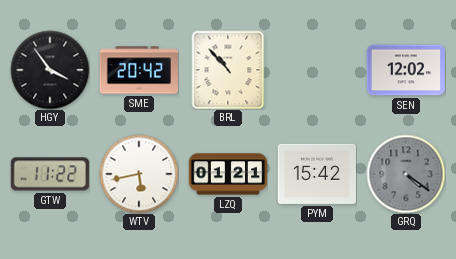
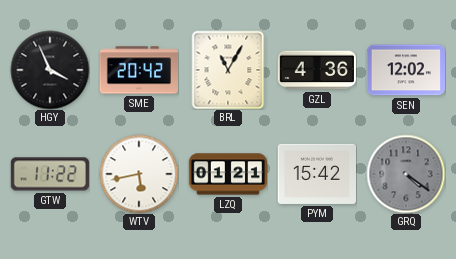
HGY: 3:54 -> 3:56
BRL: 10:53 -> 11:05
GZL: none -> 4:36
